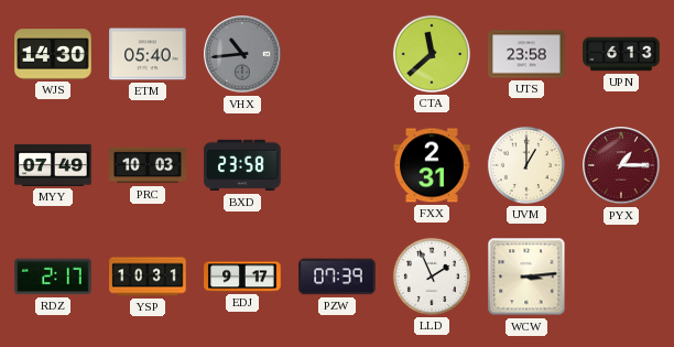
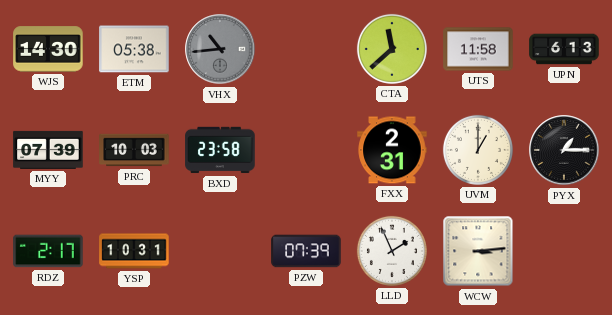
ETM: 05:40 -> 05:38
UTS: 23:58 -> 11:58
MYY: 07:49 -> 07:39
PYX dial: burgundy -> black
EDJ: 9:17 -> none
